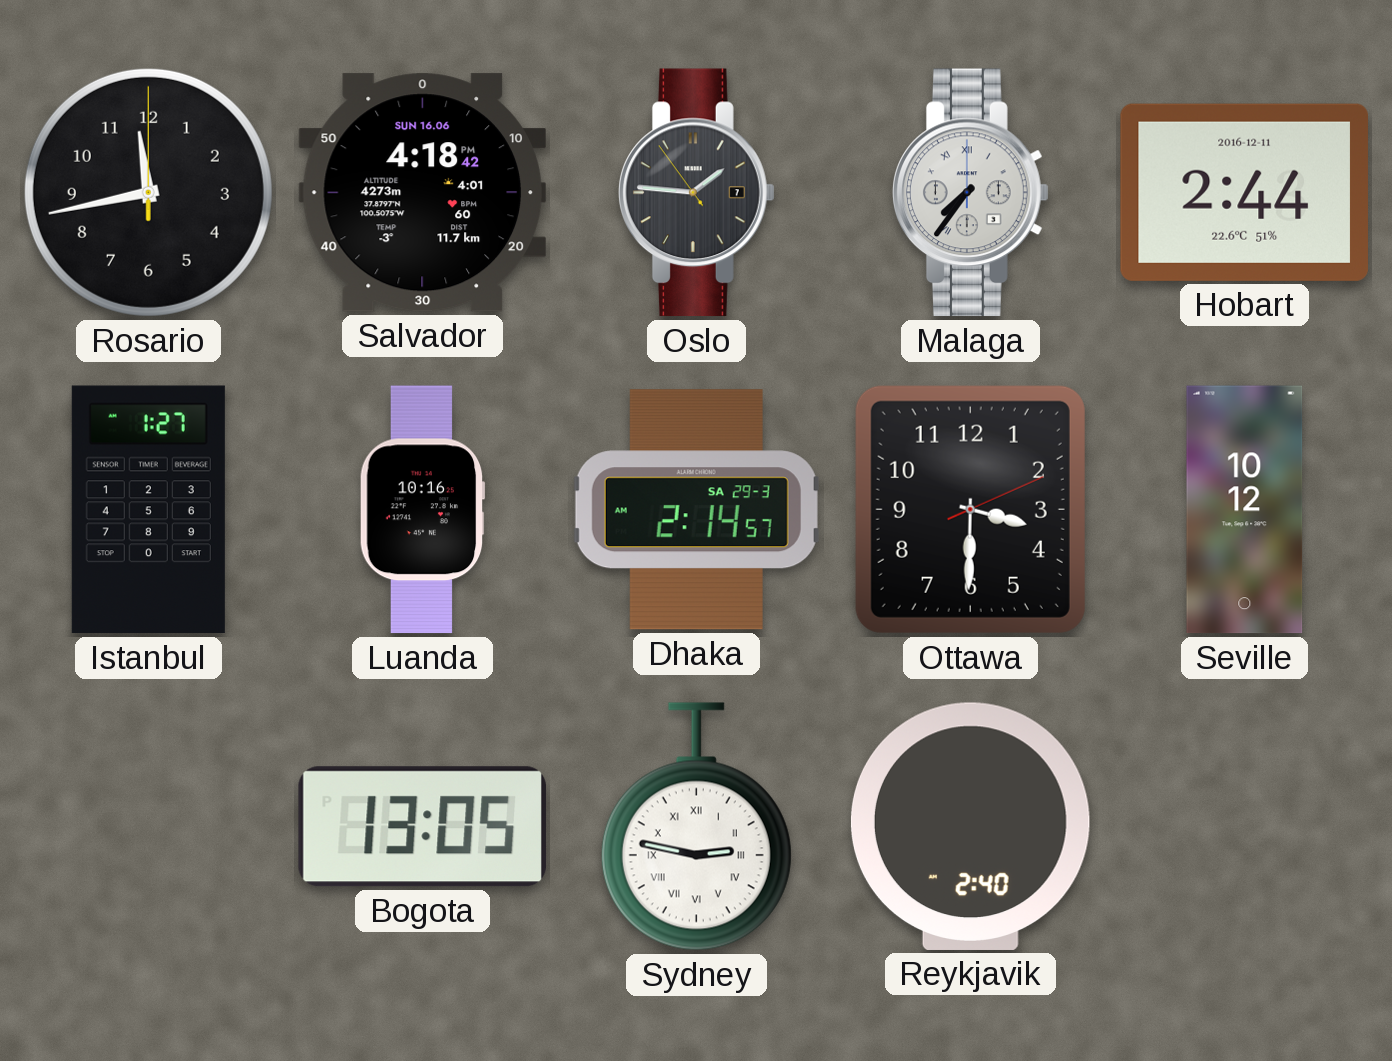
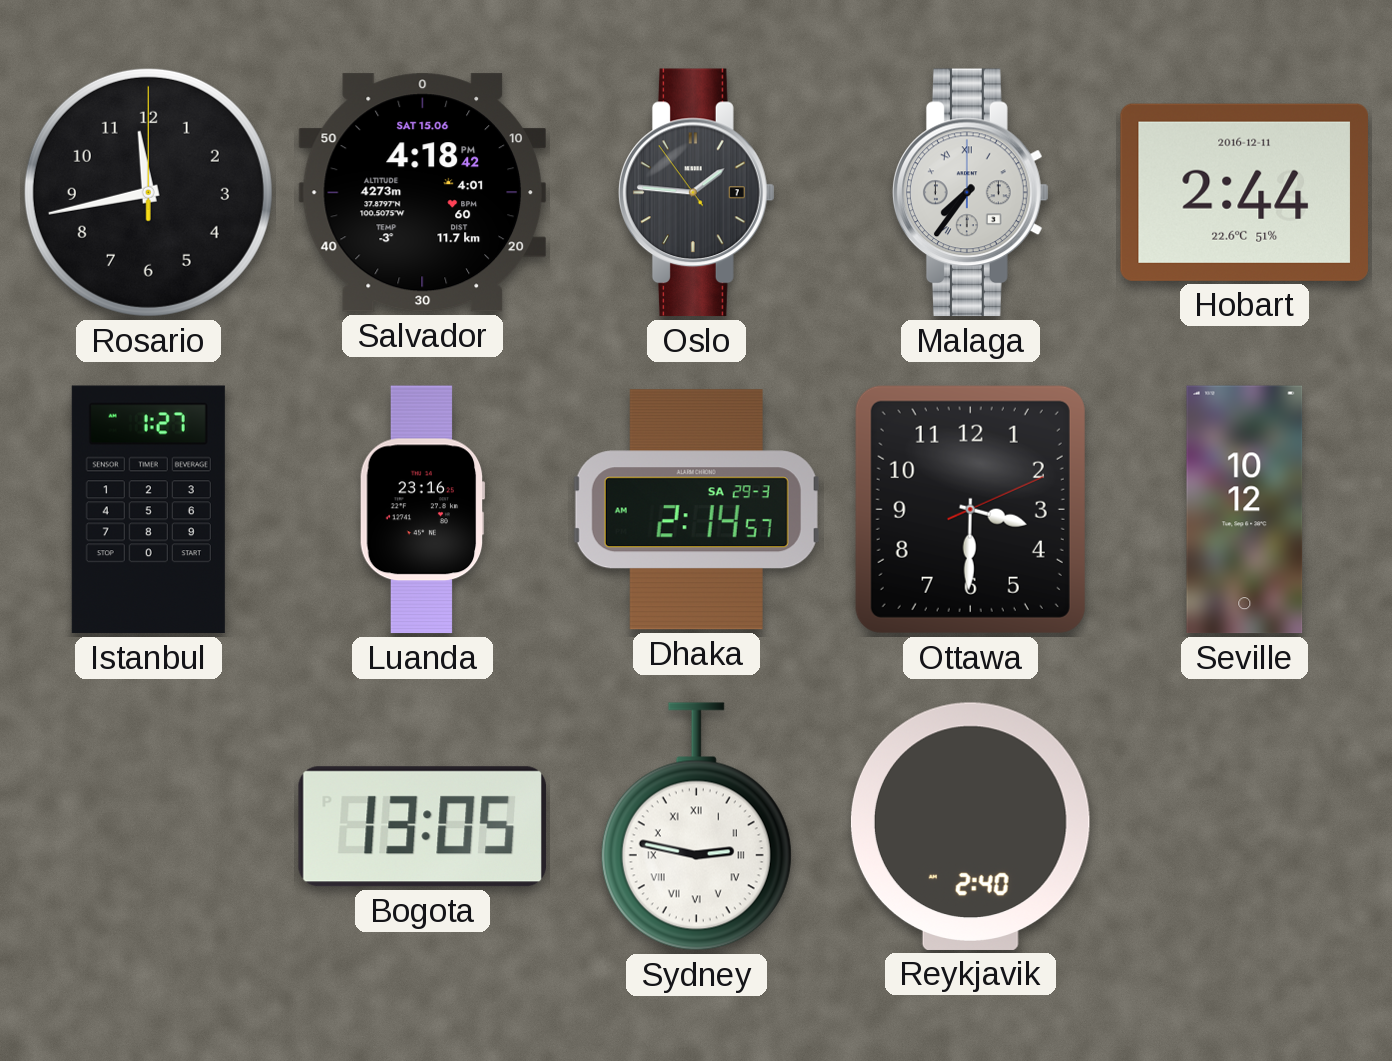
Salvador date: SUN 16.06 -> SAT 15.06
Luanda: 10:16 -> 23:16
